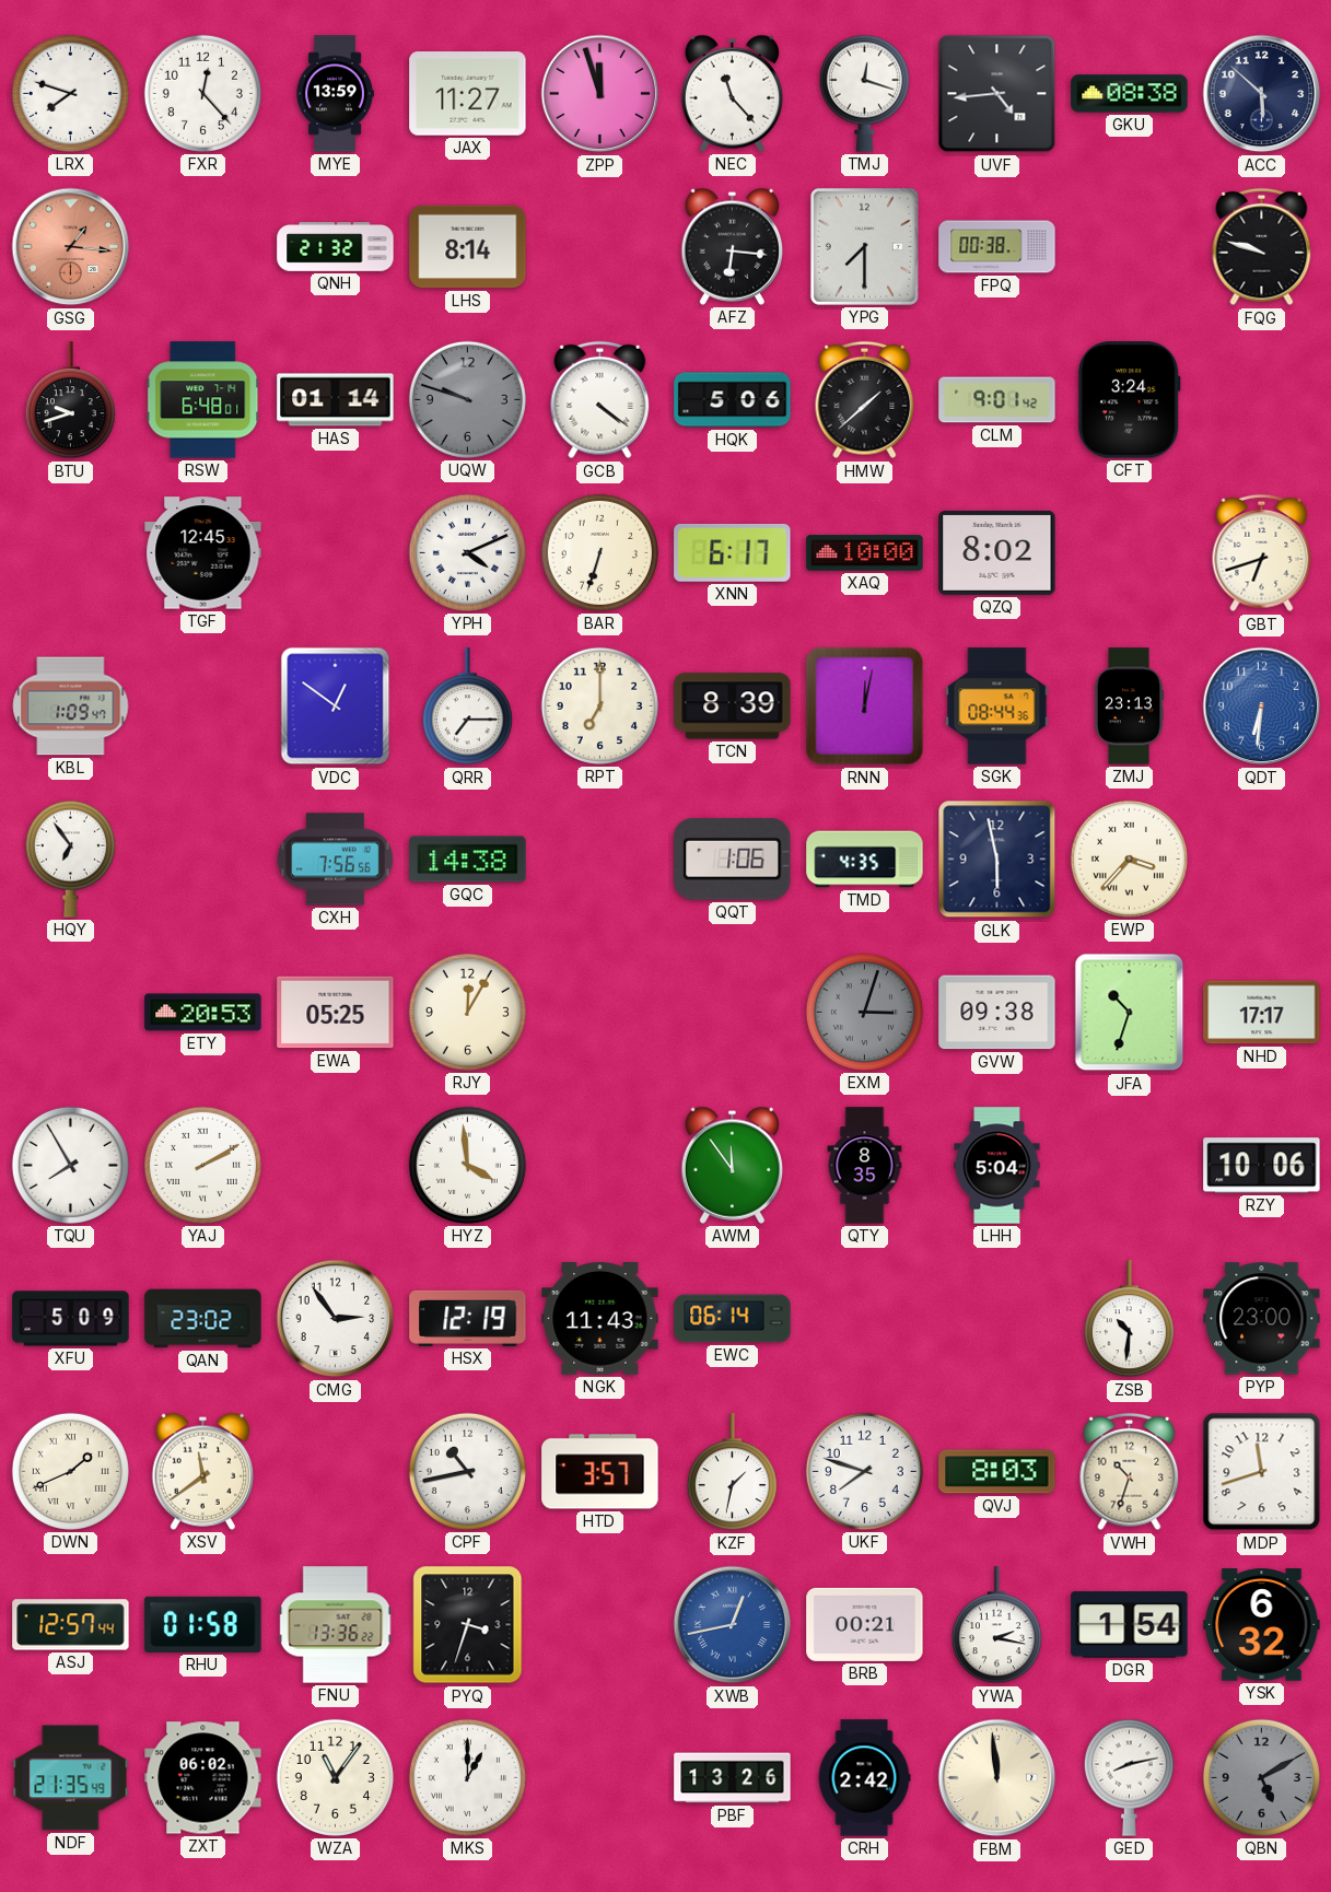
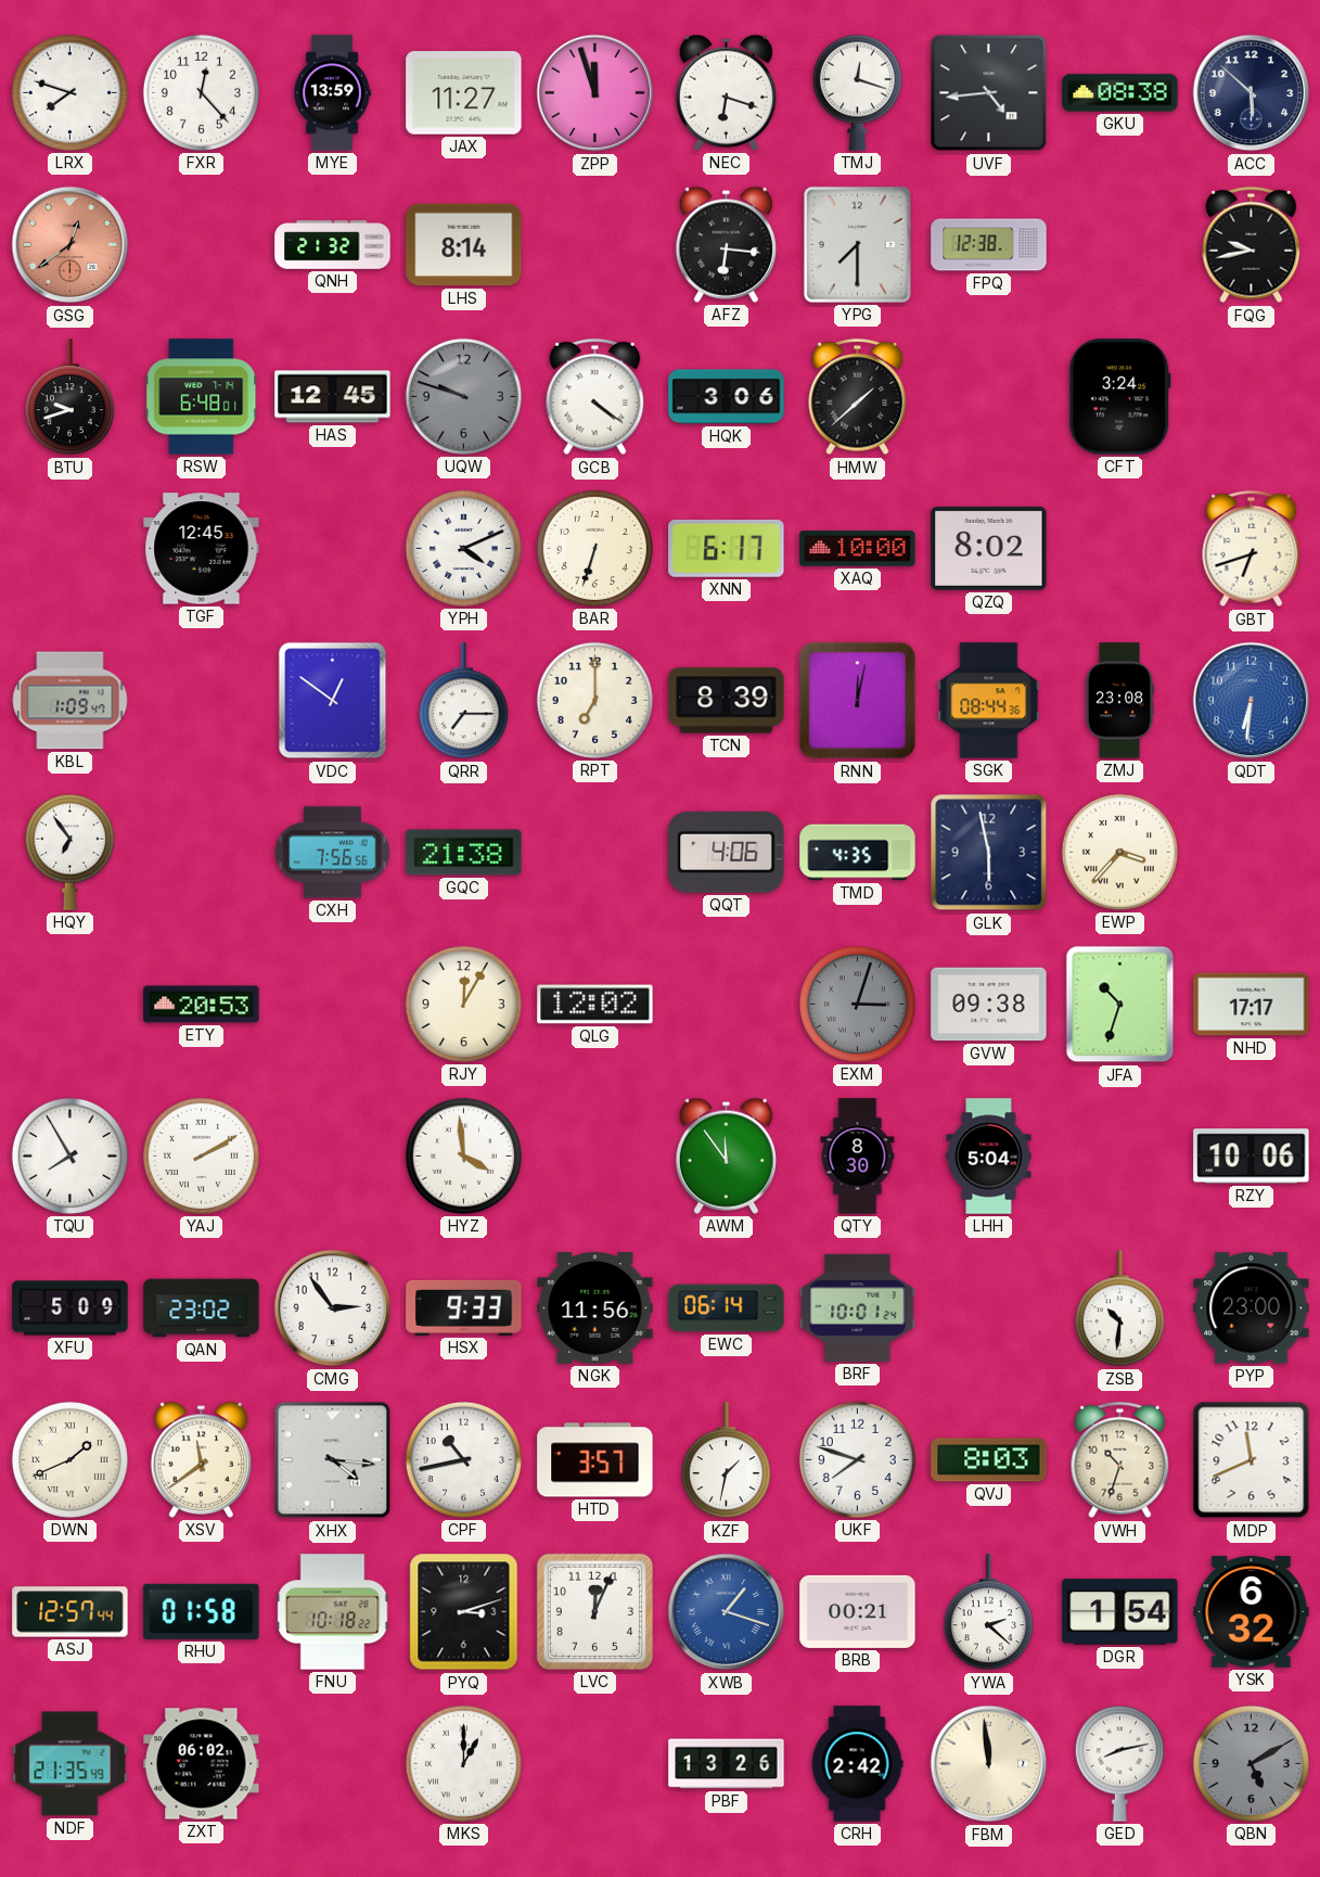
NEC: 11:23 -> 6:18
GSG: 1:16 -> 12:39
FPQ: 00:38 -> 12:38
FQG: 9:48 -> 9:43
HAS: 01:14 -> 12:45
HQK: 5:06 -> 3:06
CLM: 9:01 -> none
ZMJ: 23:13 -> 23:08
GQC: 14:38 -> 21:38
QQT: 1:06 -> 4:06
EWA: 05:25 -> none
QLG: none -> 12:02
QTY: 8:35 -> 8:30
HSX: 12:19 -> 9:33
NGK: 11:43 -> 11:56
BRF: none -> 10:01
XHX: none -> 4:16
MDP: 11:42 -> 11:41
FNU: 13:36 -> 10:18
PYQ: 3:33 -> 3:12
LVC: none -> 12:04
XWB: 12:43 -> 1:18
YWA: 2:17 -> 2:22
WZA: 11:06 -> none
